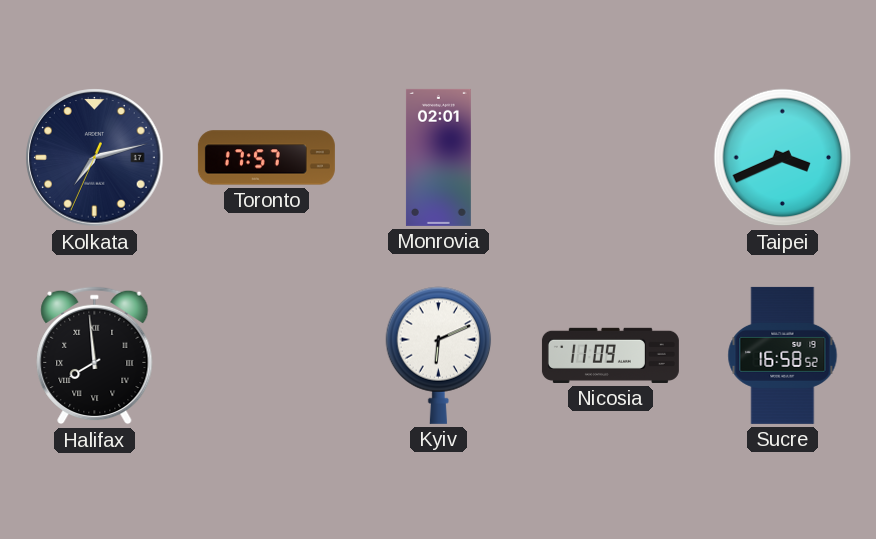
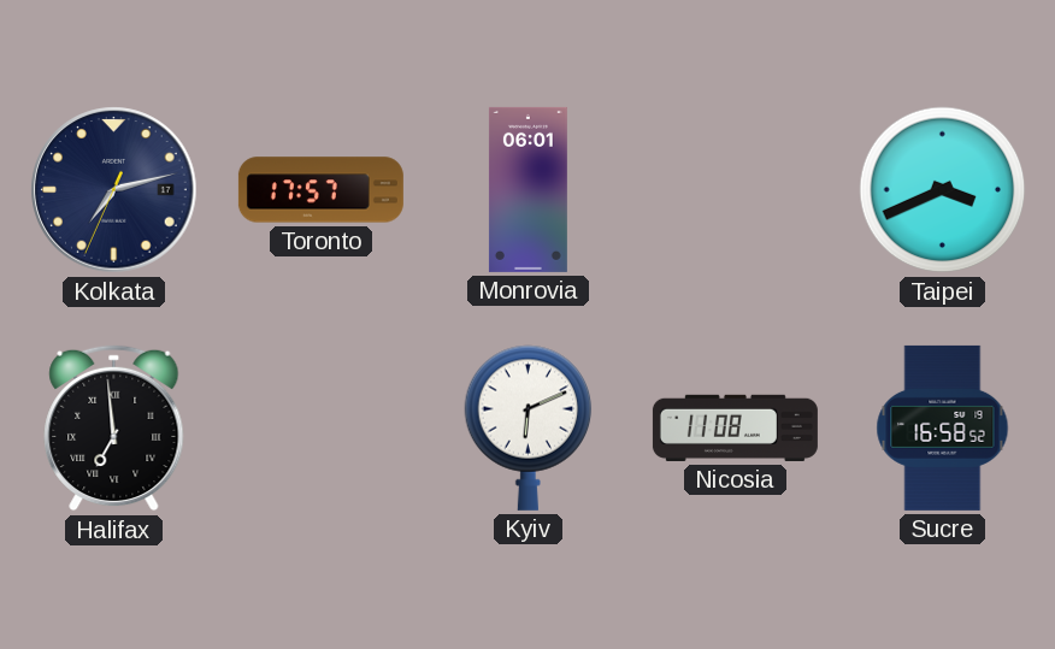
Monrovia: 02:01 -> 06:01
Halifax: 7:59 -> 6:59
Nicosia: 11:09 -> 11:08
